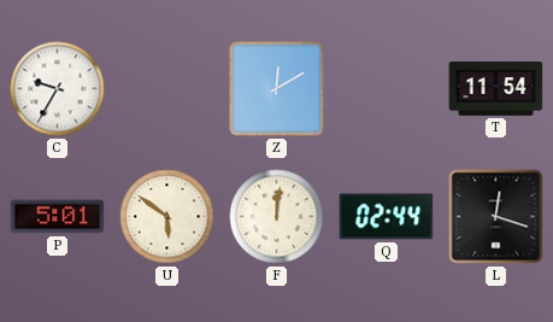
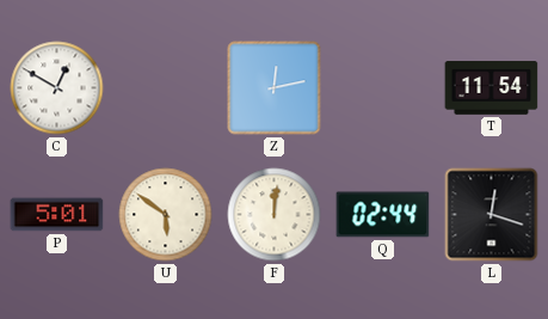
C: 9:35 -> 12:50
Z: 12:10 -> 12:13
